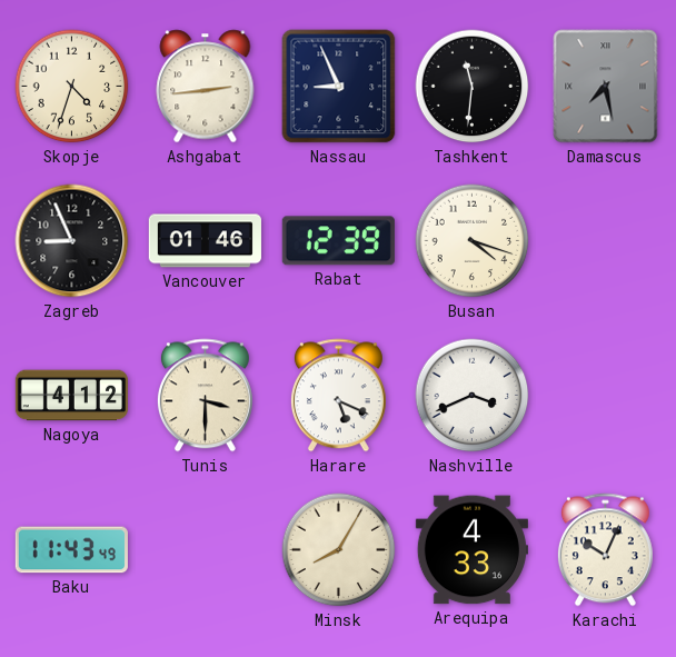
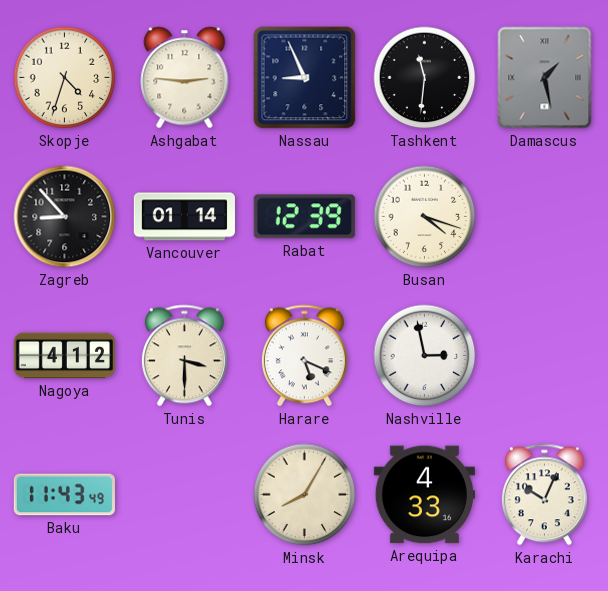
Ashgabat: 2:44 -> 2:46
Damascus: 7:28 -> 1:28
Zagreb: 8:56 -> 8:53
Vancouver: 01:46 -> 01:14
Nashville: 3:41 -> 2:58
